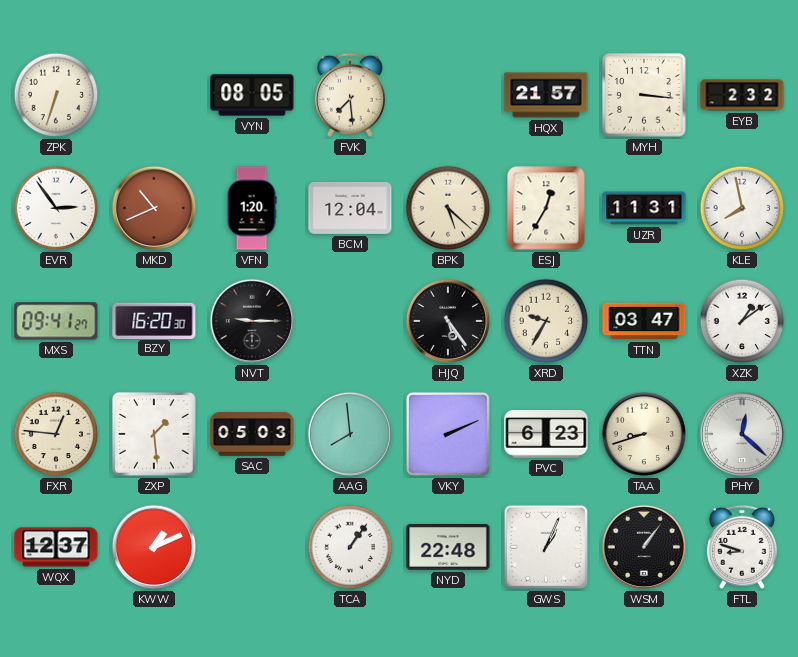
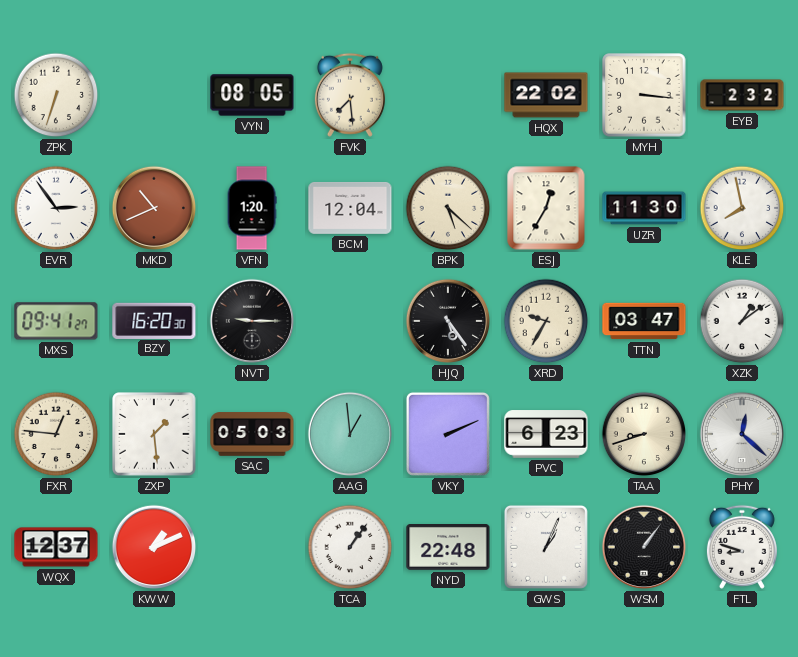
HQX: 21:57 -> 22:02
UZR: 11:31 -> 11:30
AAG: 7:59 -> 12:59
